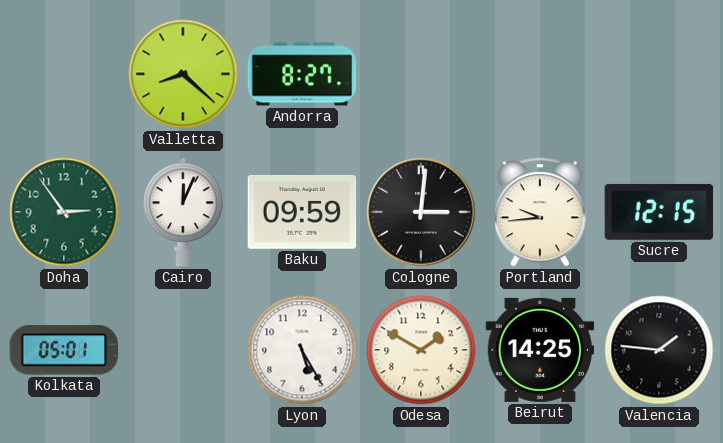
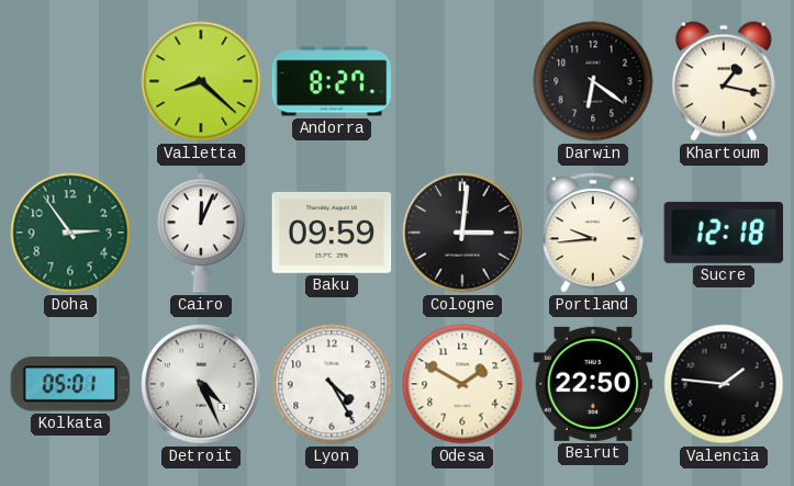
Darwin: none -> 6:21
Khartoum: none -> 1:17
Sucre: 12:15 -> 12:18
Detroit: none -> 4:26
Lyon: 5:25 -> 4:25
Beirut: 14:25 -> 22:50
